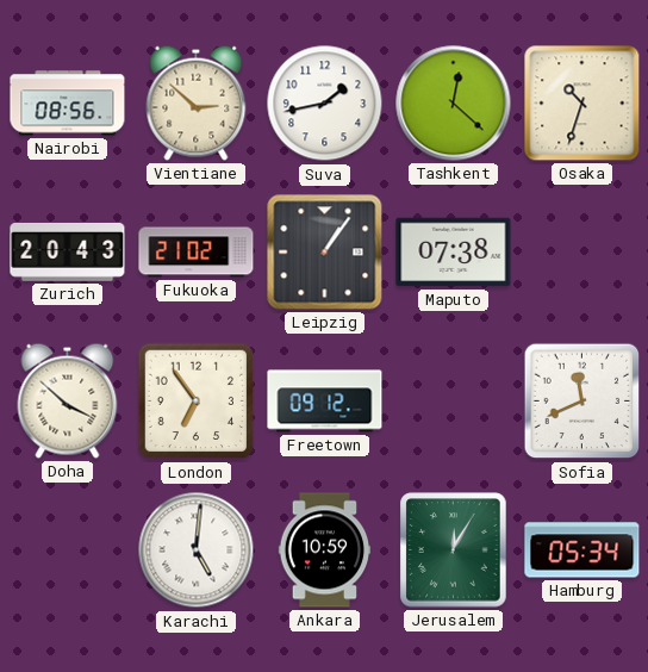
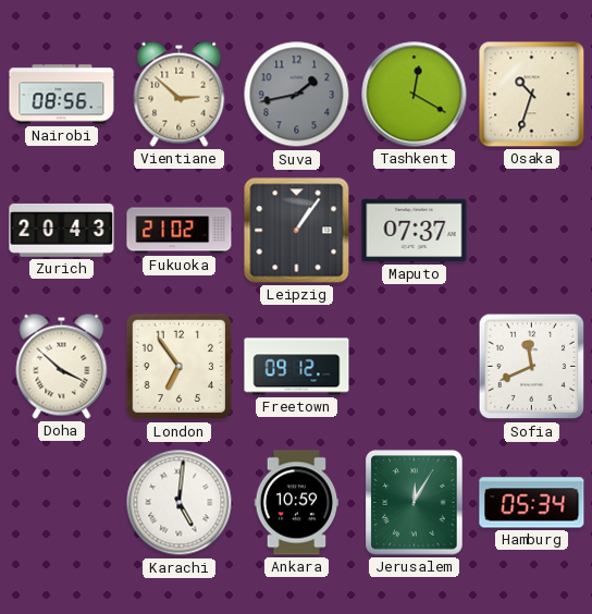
Suva dial: white -> grey
Tashkent: 12:22 -> 12:20
Maputo: 07:38 -> 07:37
